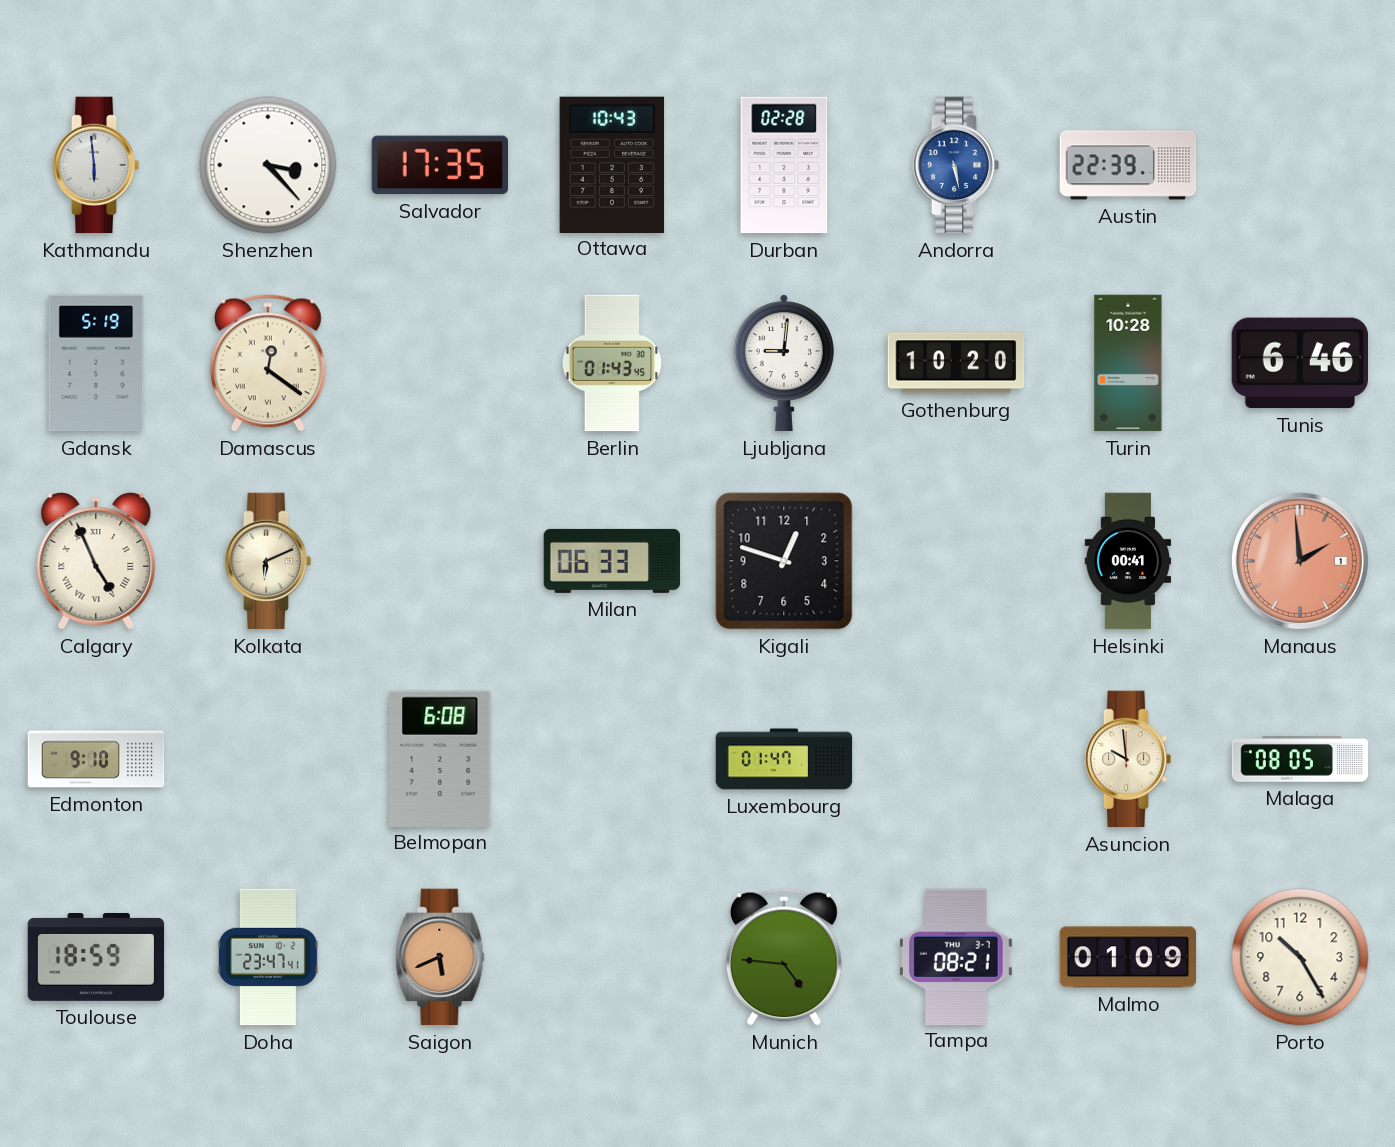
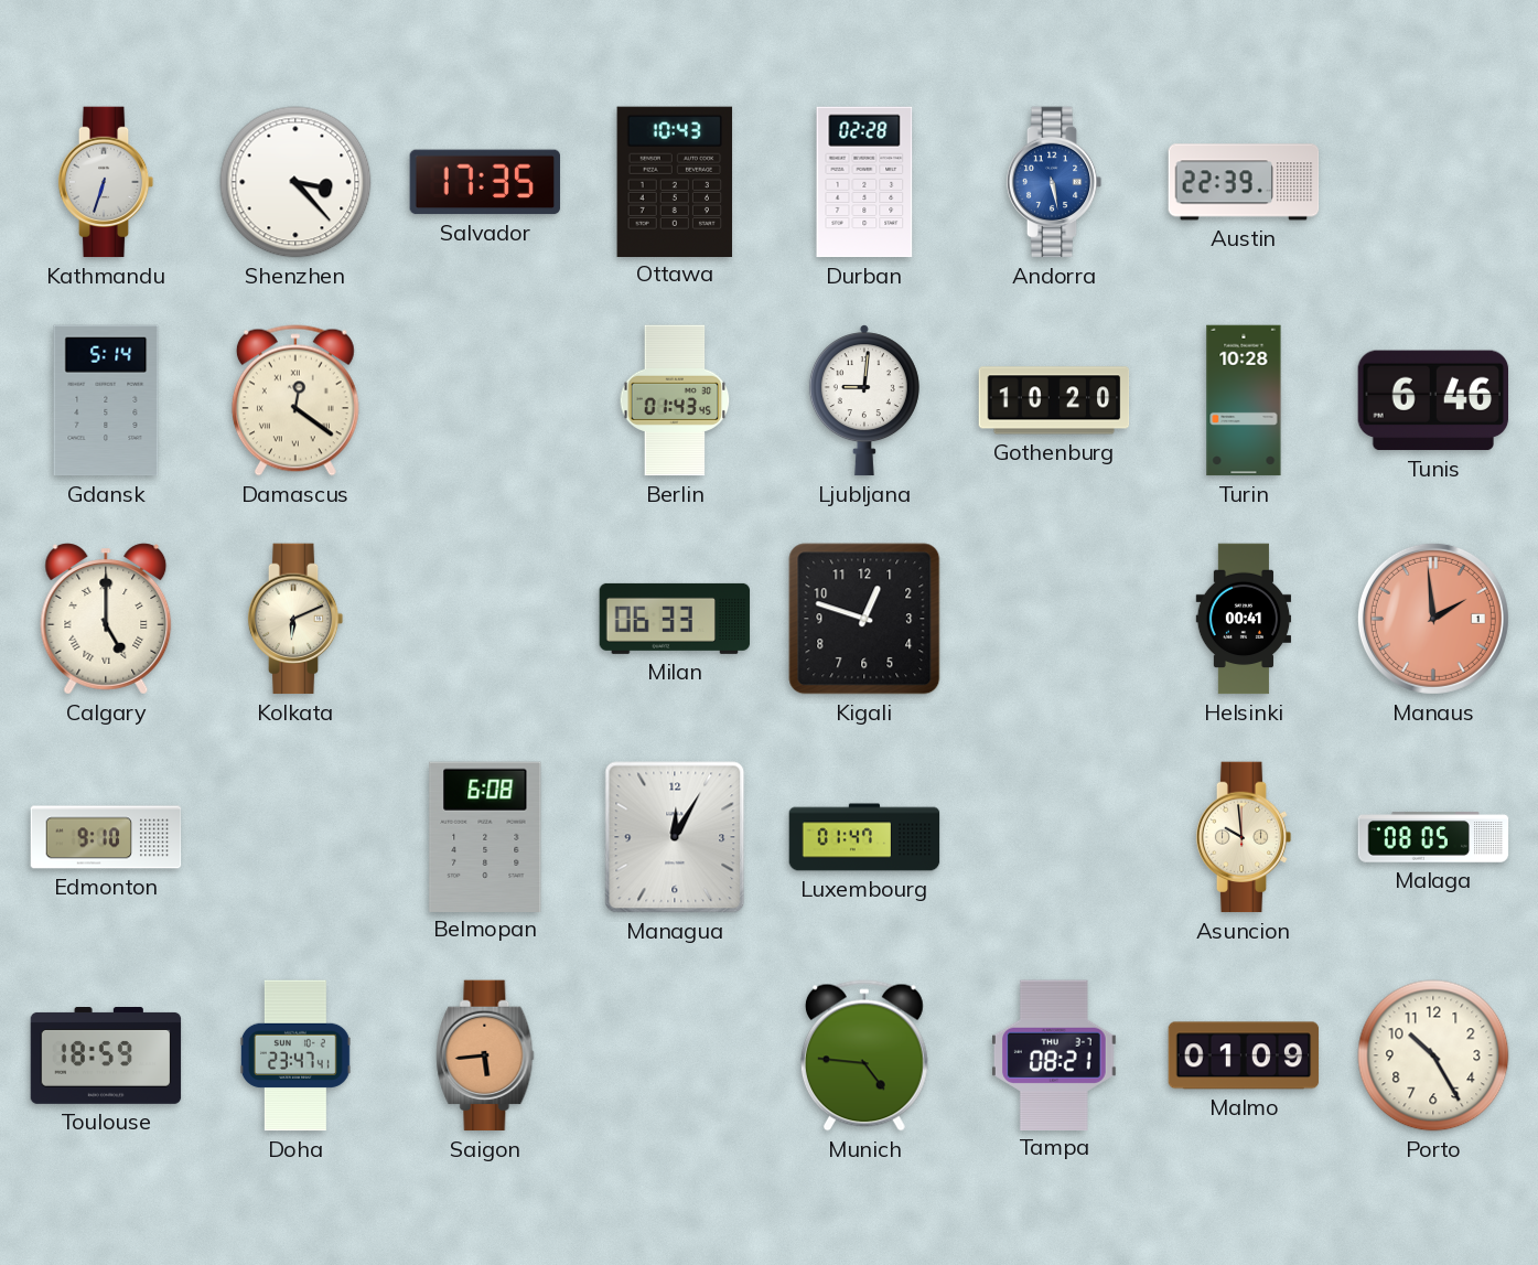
Kathmandu: 5:59 -> 6:33
Gdansk: 5:19 -> 5:14
Calgary: 4:56 -> 5:00
Managua: none -> 12:05
Saigon: 5:41 -> 5:44
